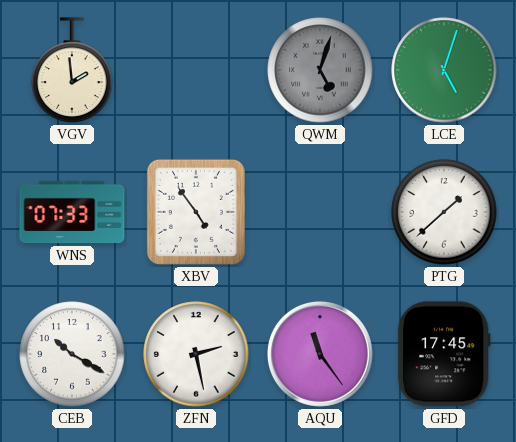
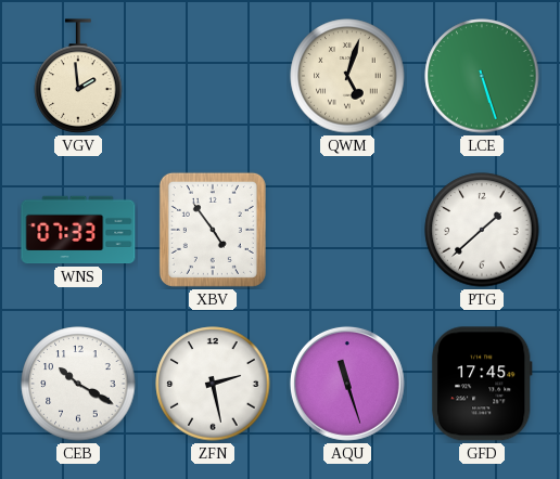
QWM dial: grey -> cream
LCE: 5:03 -> 5:27
AQU: 11:24 -> 11:27
